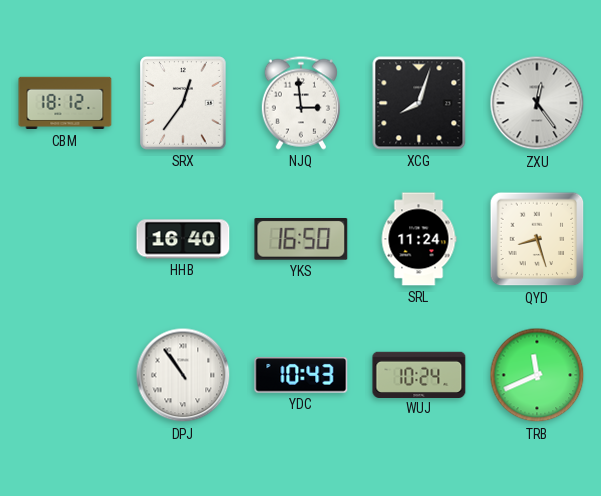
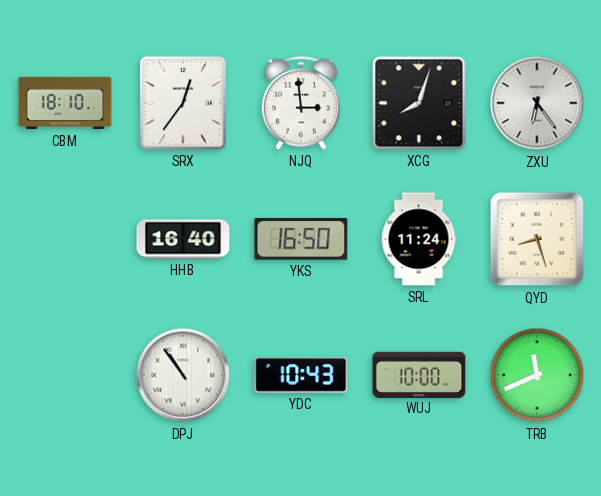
CBM: 18:12 -> 18:10
ZXU: 12:24 -> 6:24
WUJ: 10:24 -> 10:00
